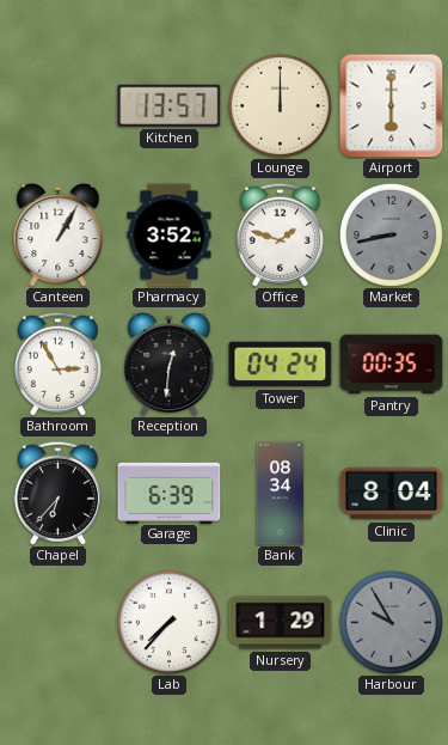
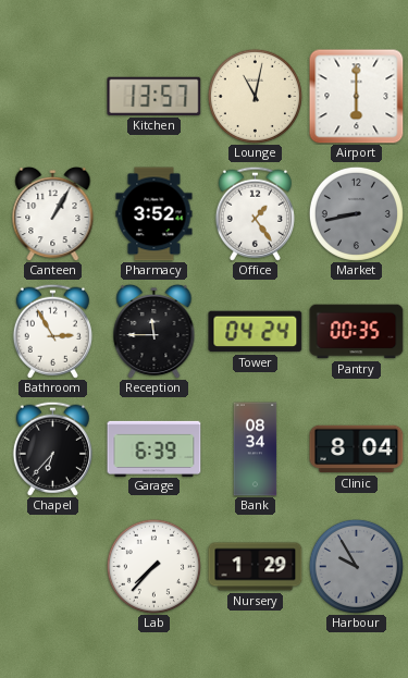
Lounge: 12:00 -> 11:02
Office: 1:48 -> 1:24
Reception: 12:31 -> 11:45
